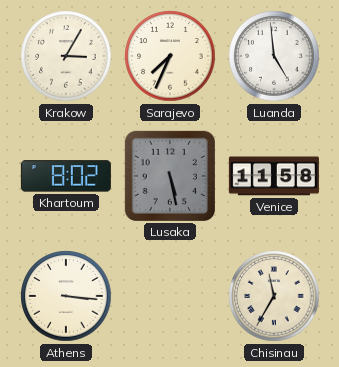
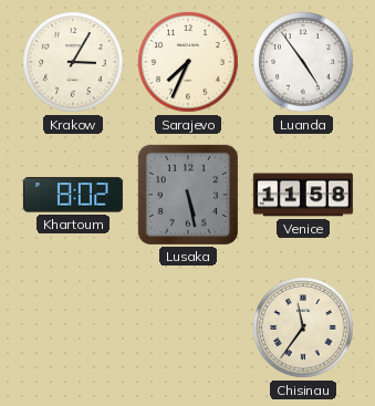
Luanda: 4:59 -> 4:54
Athens: 3:16 -> none
Chisinau: 11:35 -> 11:36
